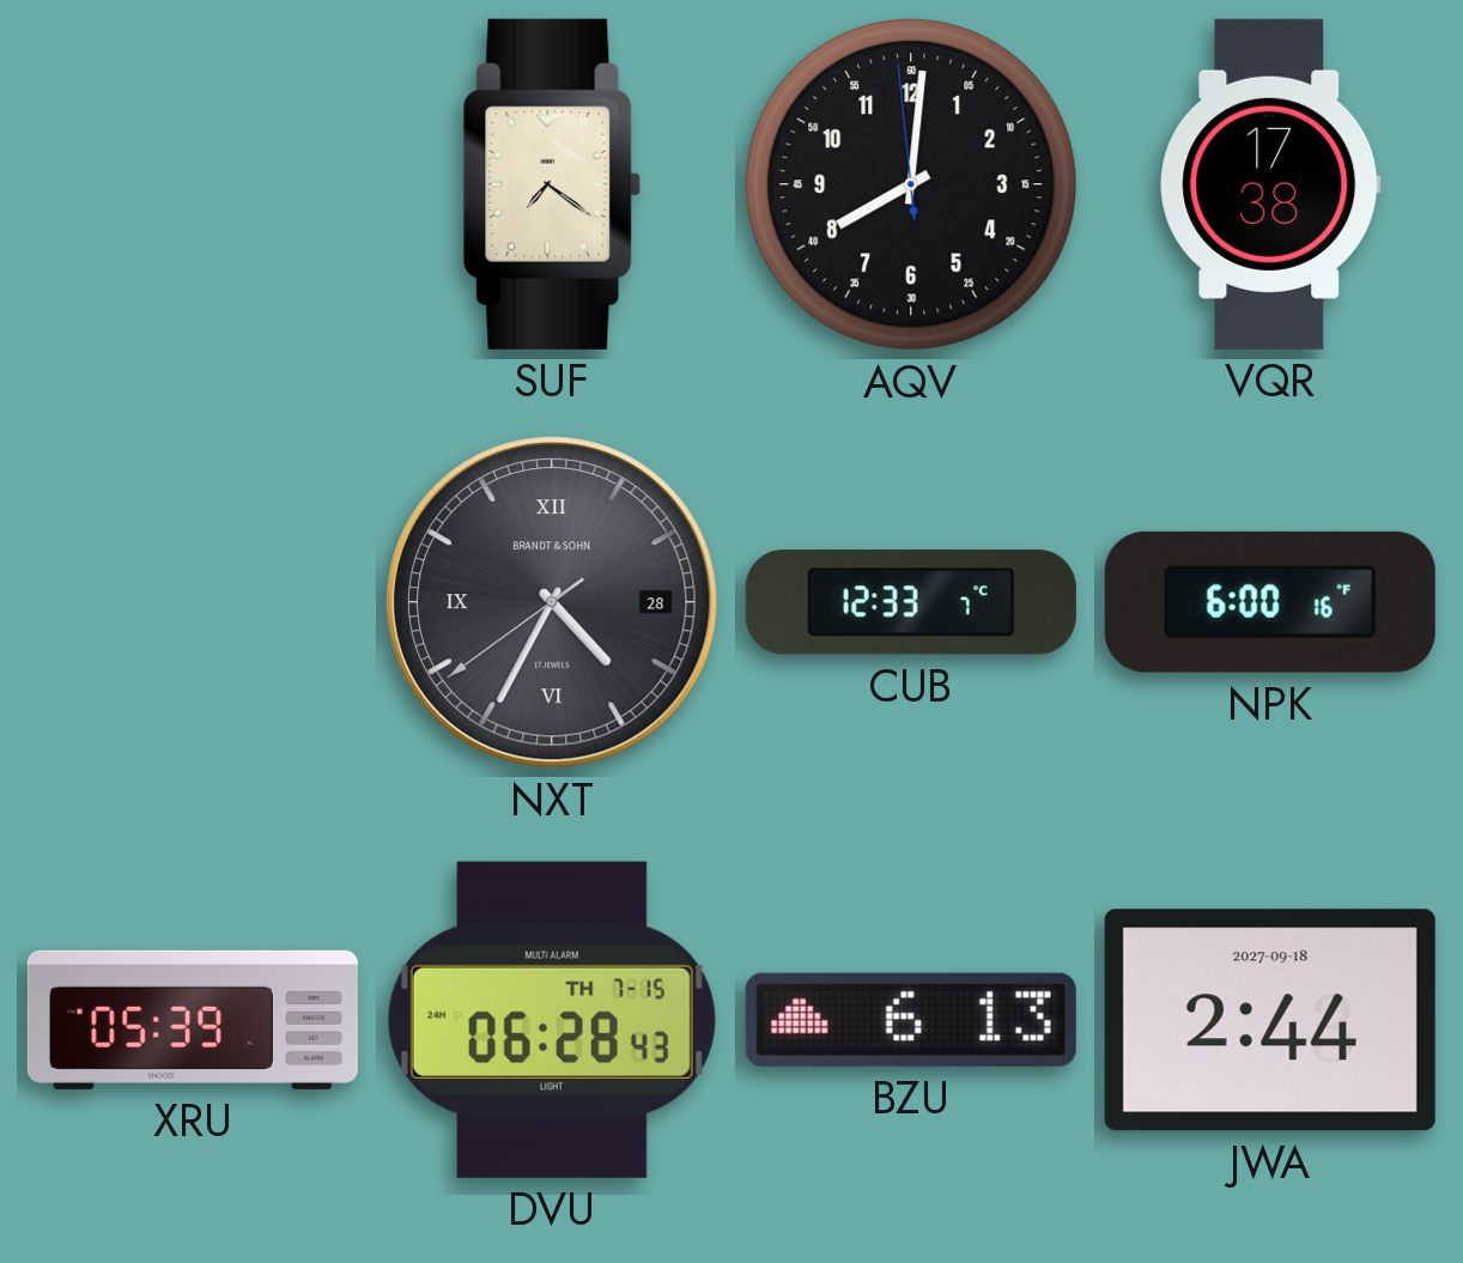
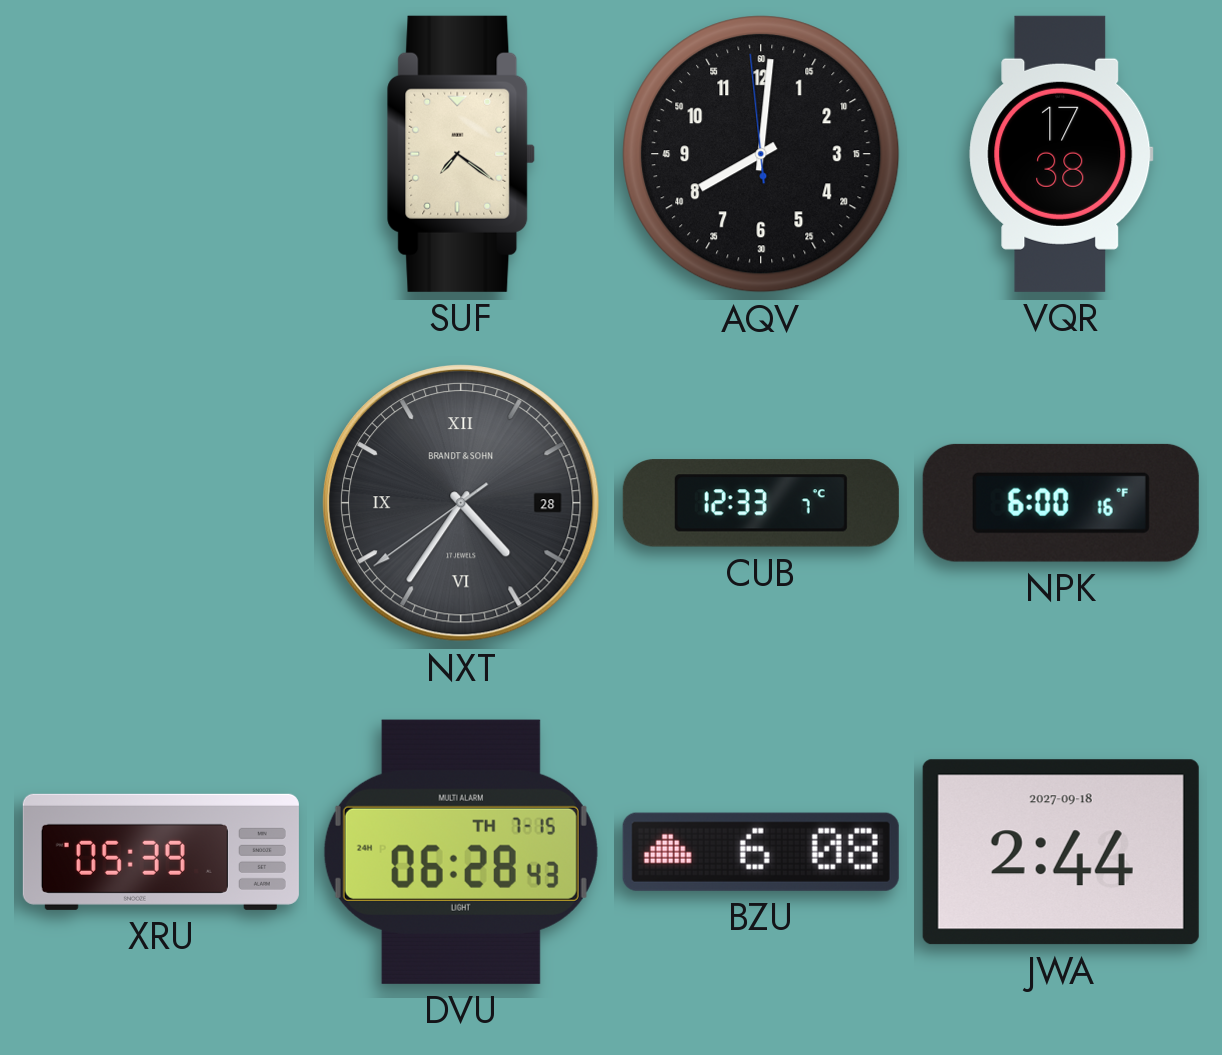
NXT: 4:34 -> 4:35
BZU: 6:13 -> 6:08
